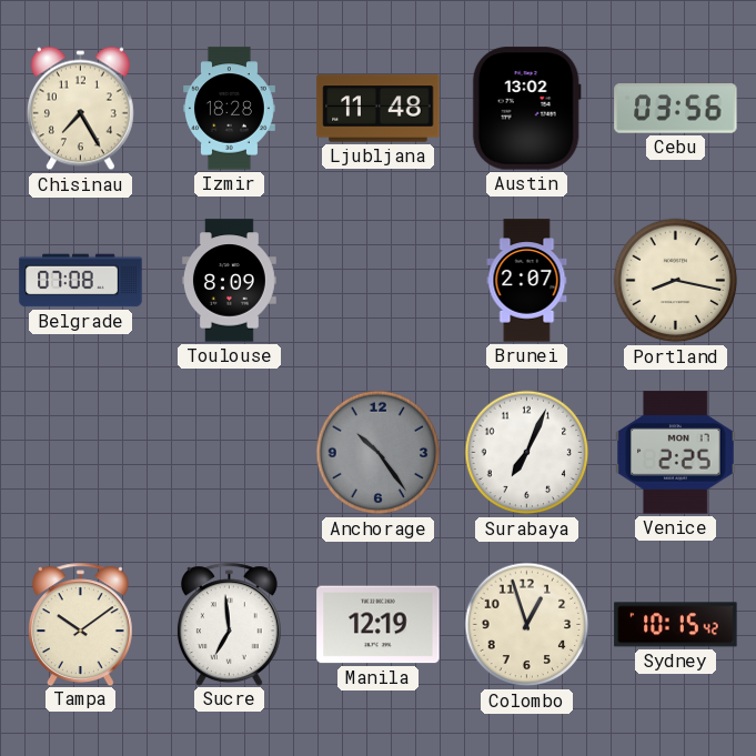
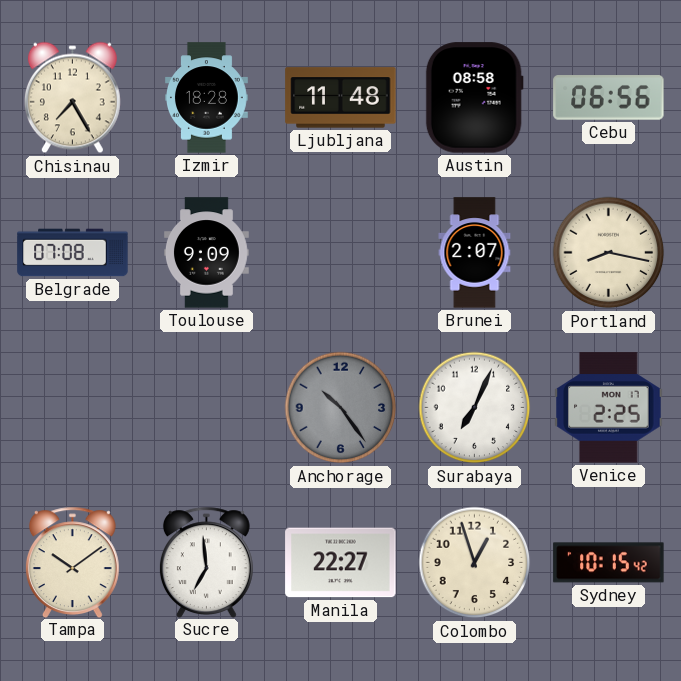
Austin: 13:02 -> 08:58
Cebu: 03:56 -> 06:56
Toulouse: 8:09 -> 9:09
Manila: 12:19 -> 22:27
